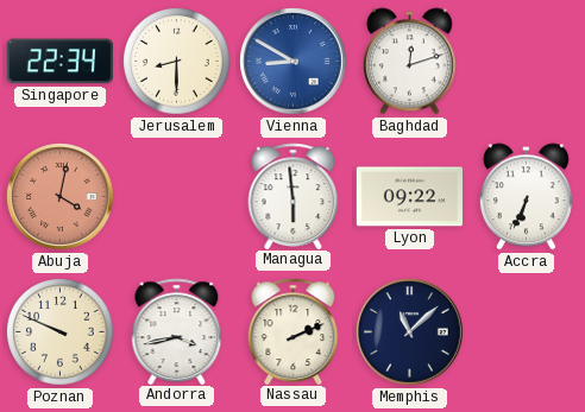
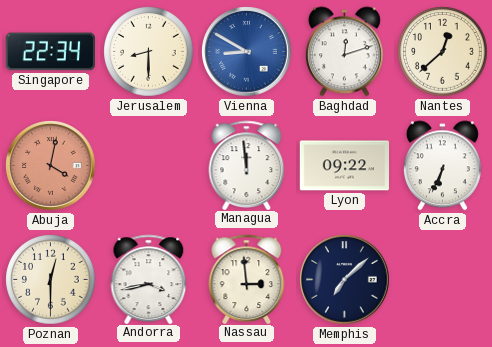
Nantes: none -> 12:38
Managua: 5:59 -> 11:59
Poznan: 9:49 -> 12:30
Nassau: 2:11 -> 2:59
Memphis: 11:08 -> 7:08
